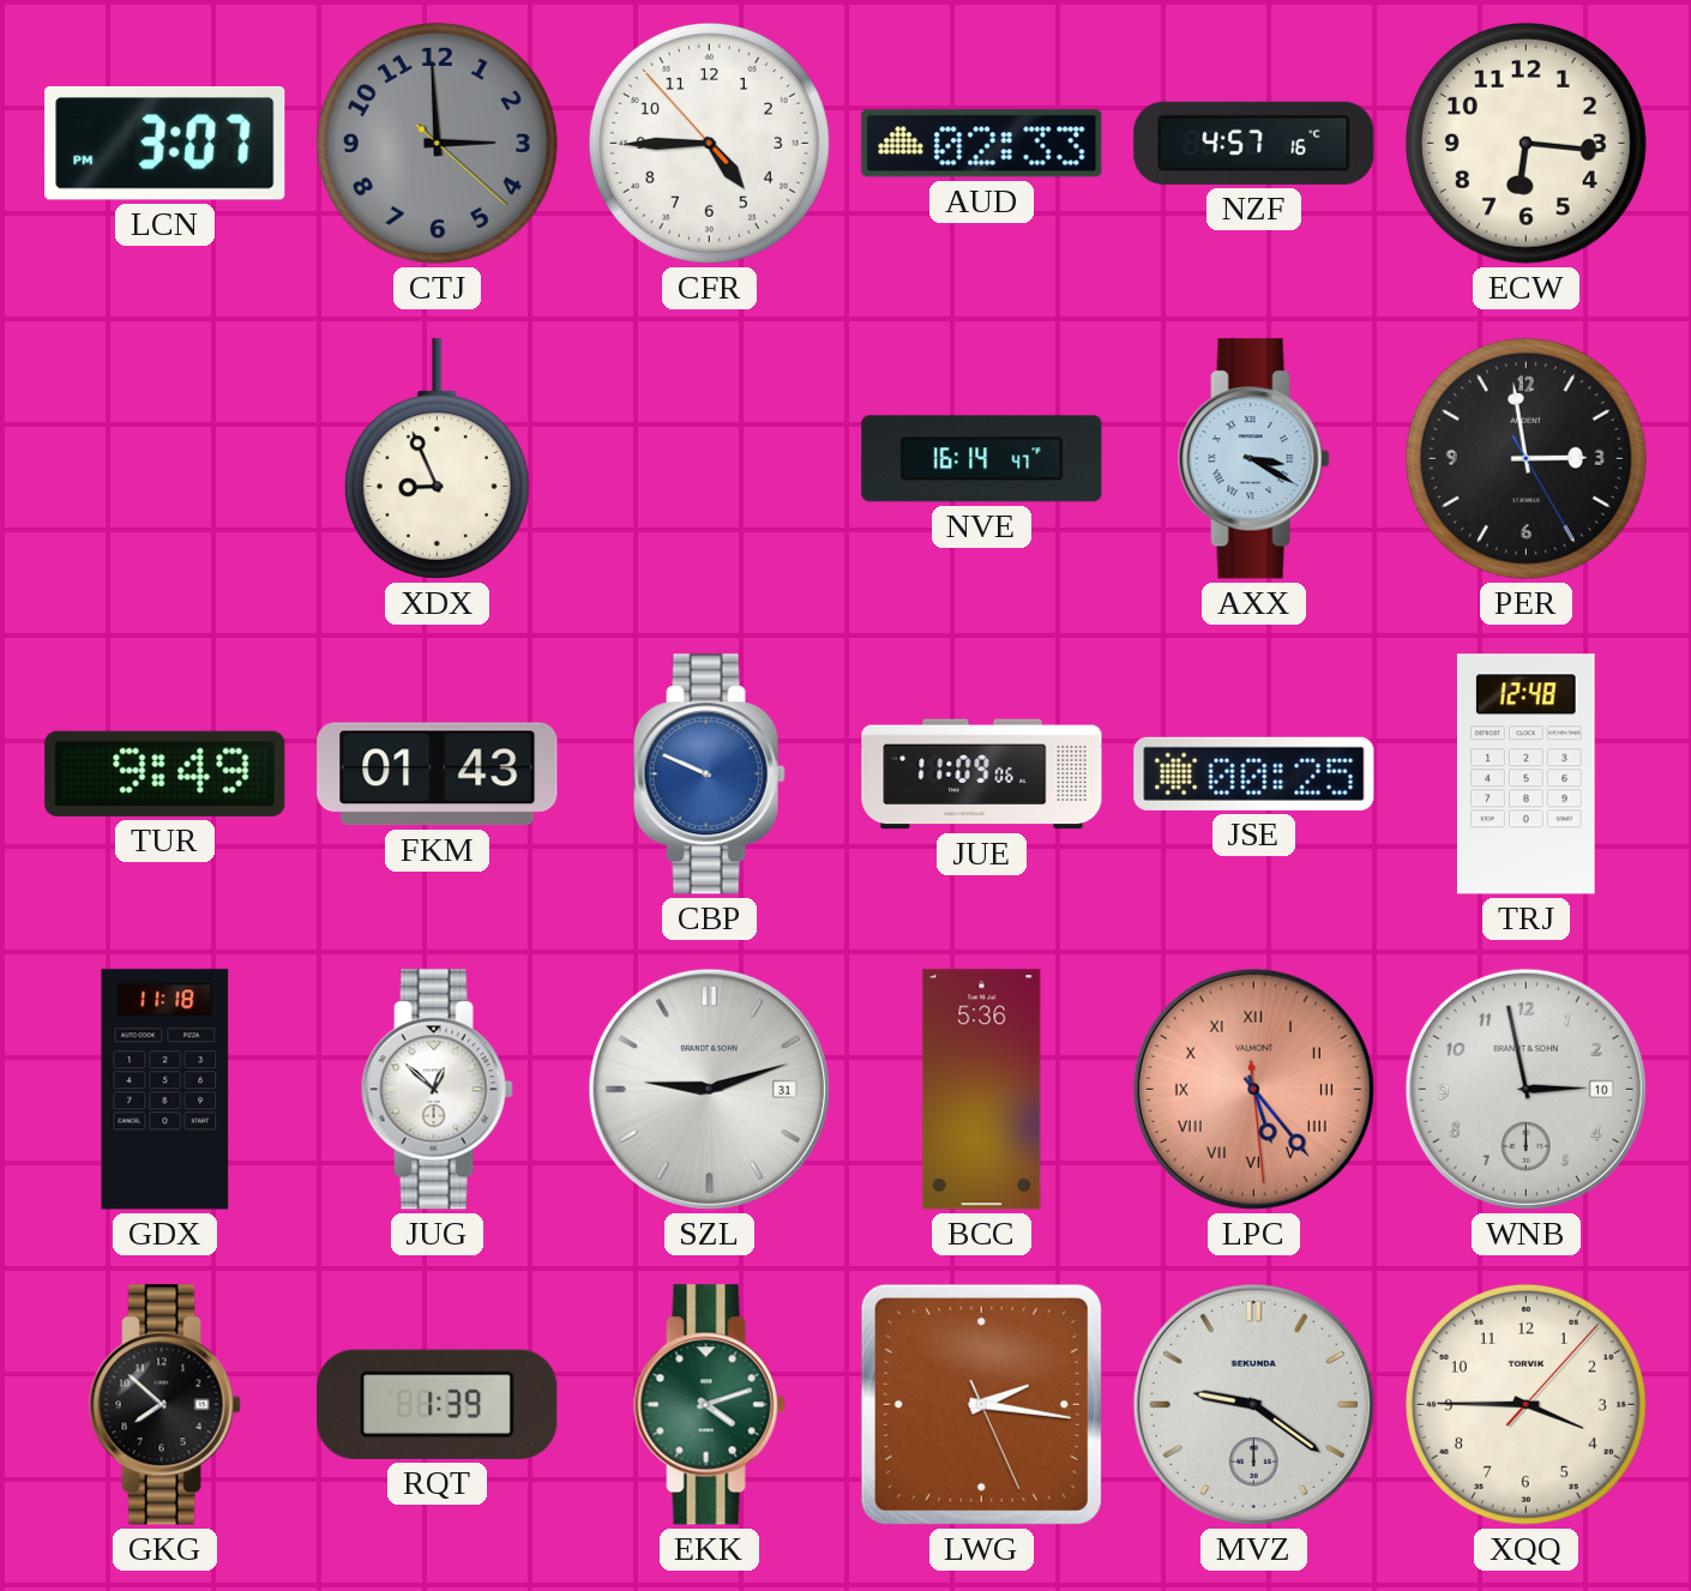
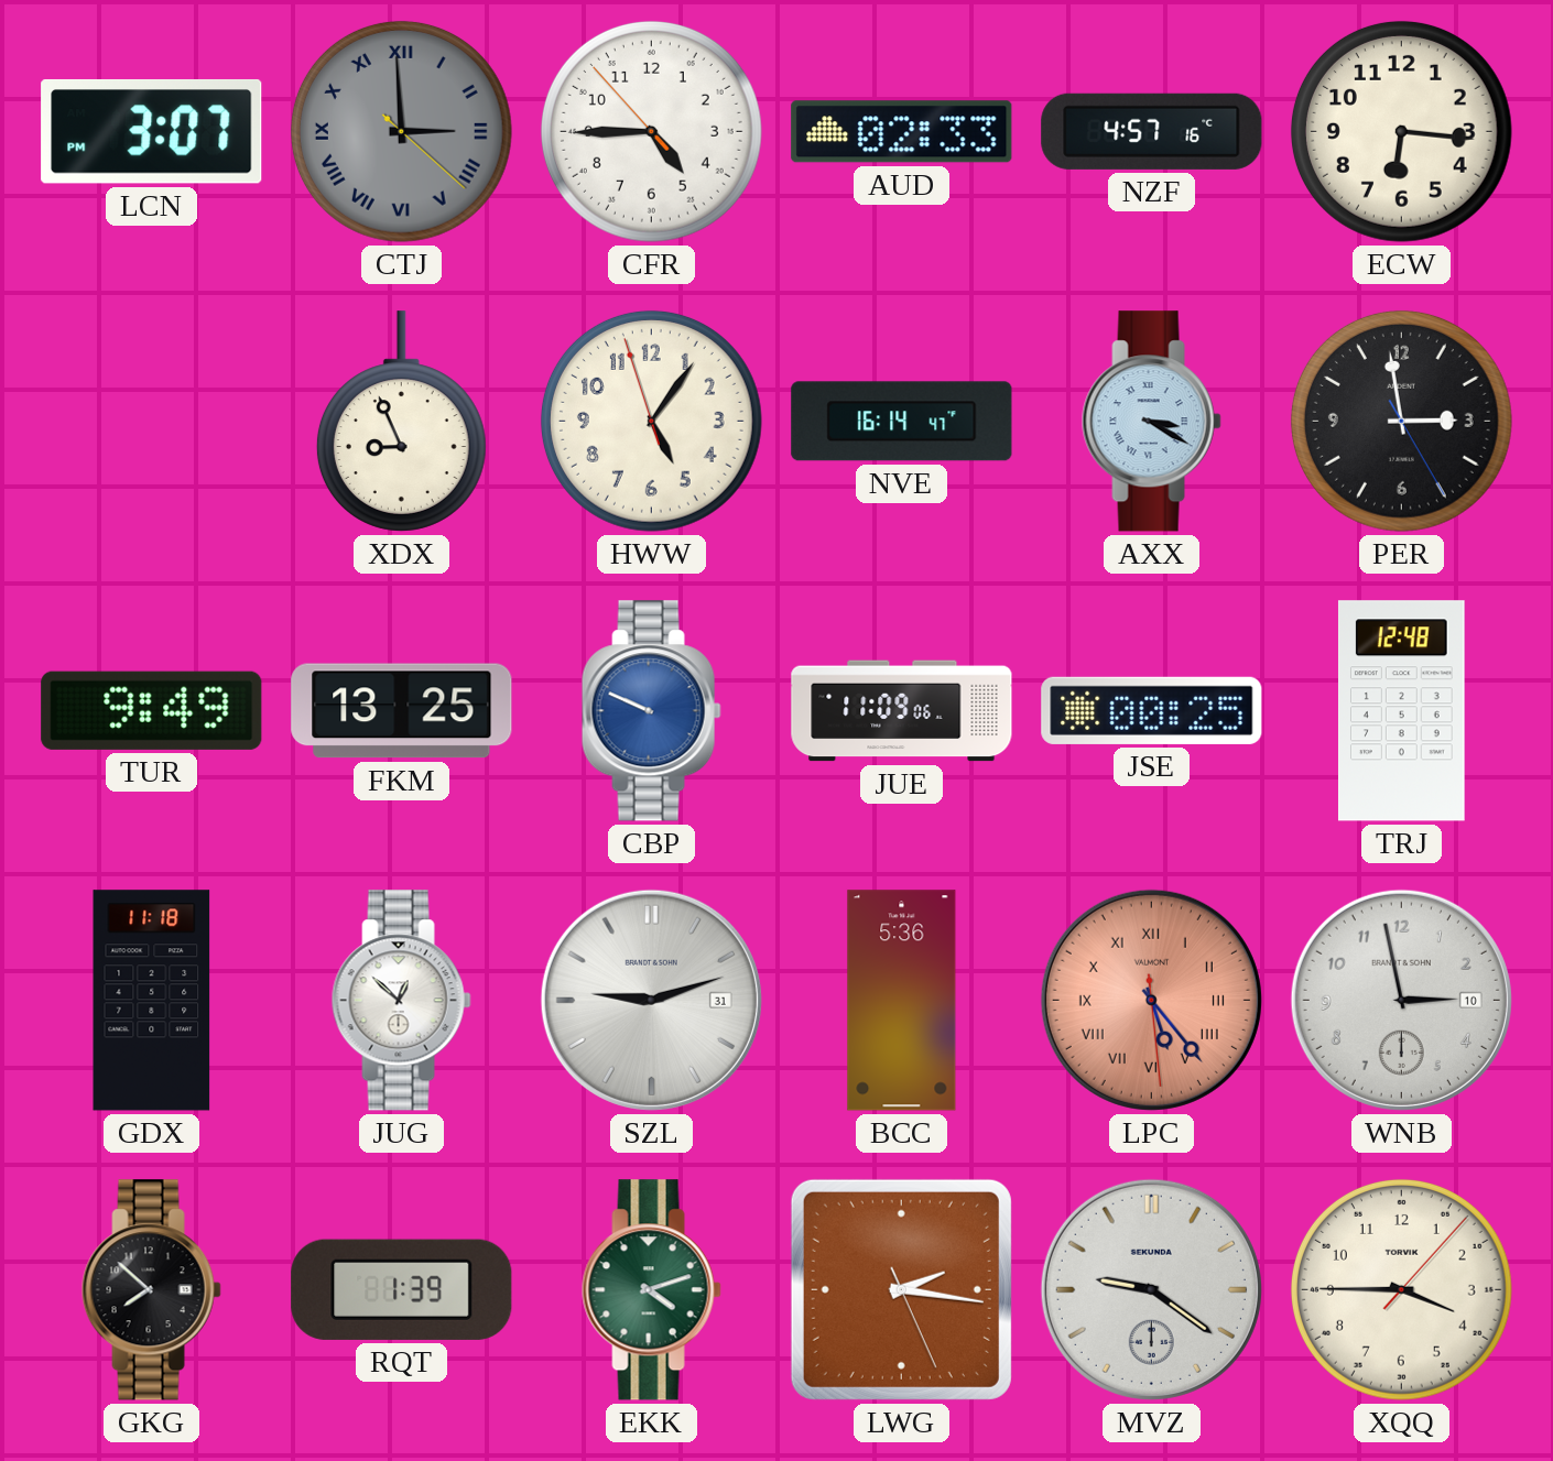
CTJ numerals: Arabic -> Roman
HWW: none -> 5:05
FKM: 01:43 -> 13:25
